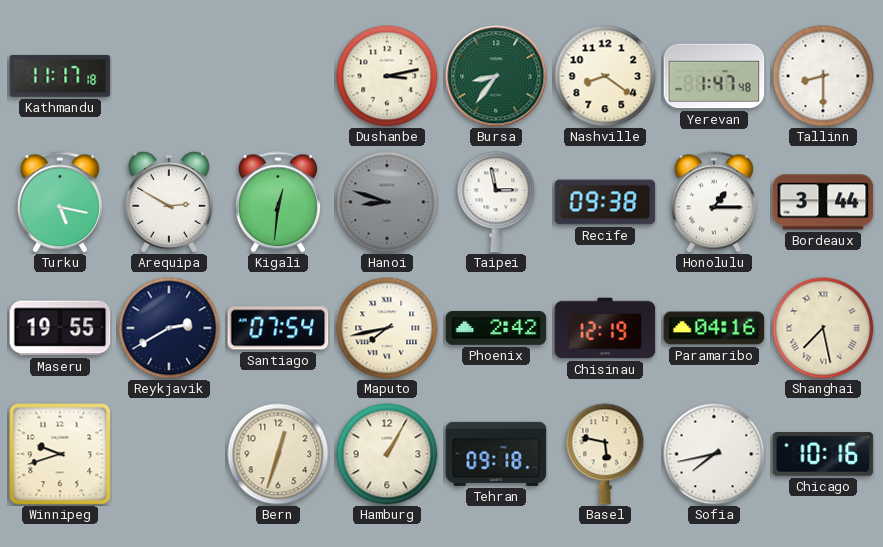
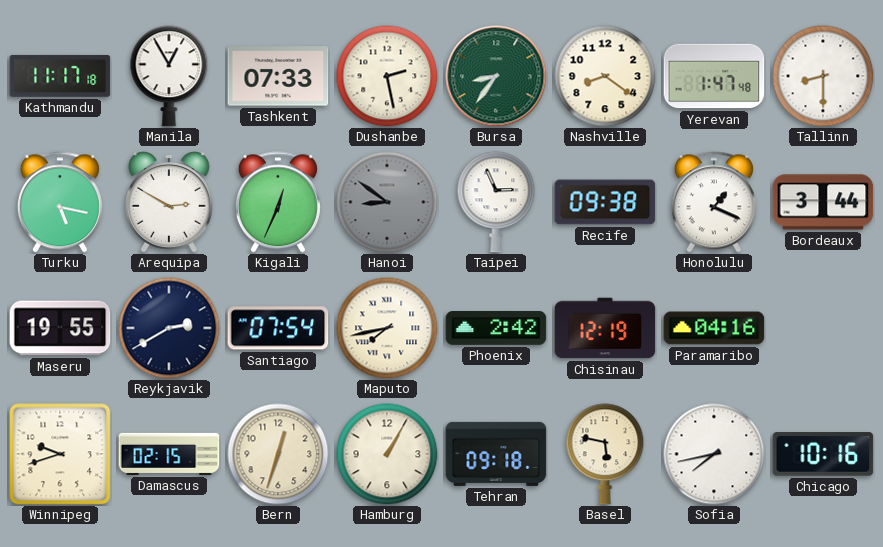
Manila: none -> 12:55
Tashkent: none -> 07:33
Dushanbe: 3:13 -> 2:28
Kigali: 12:31 -> 12:34
Hanoi: 8:48 -> 8:51
Taipei: 2:58 -> 2:56
Honolulu: 1:15 -> 1:19
Shanghai: 7:28 -> none
Damascus: none -> 02:15
